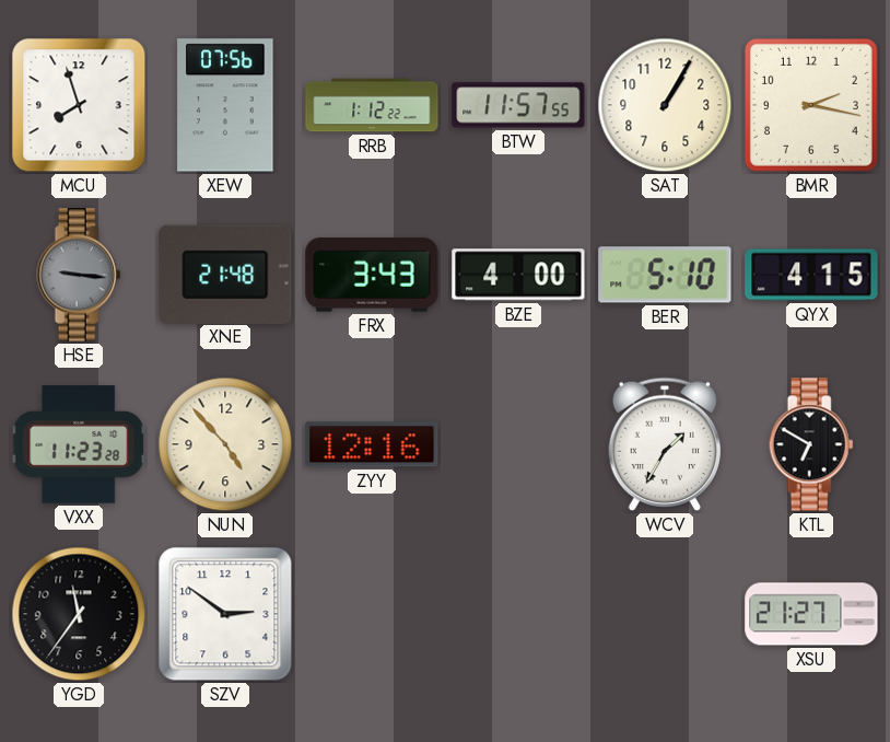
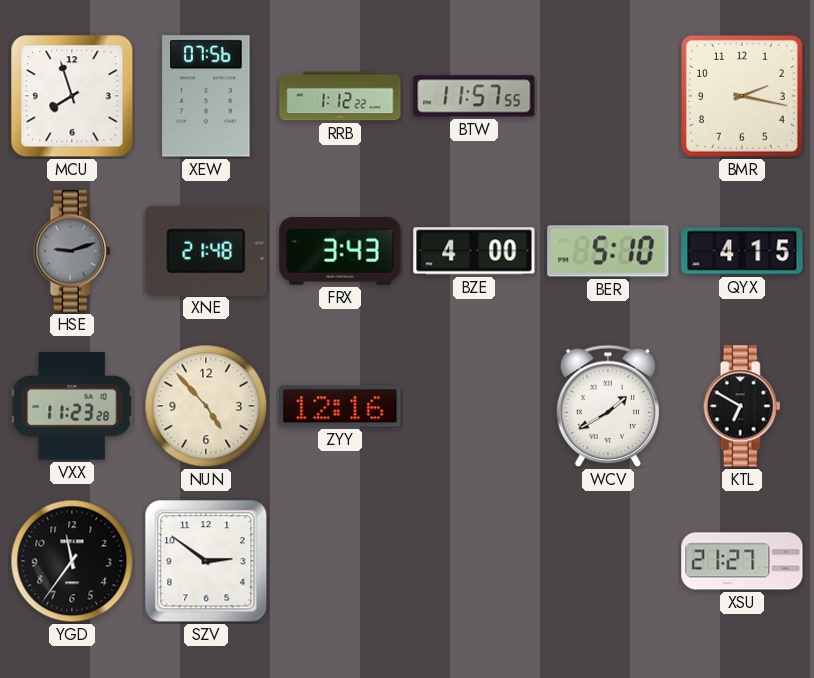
SAT: 1:05 -> none
HSE: 9:16 -> 9:12
WCV: 1:35 -> 1:40
